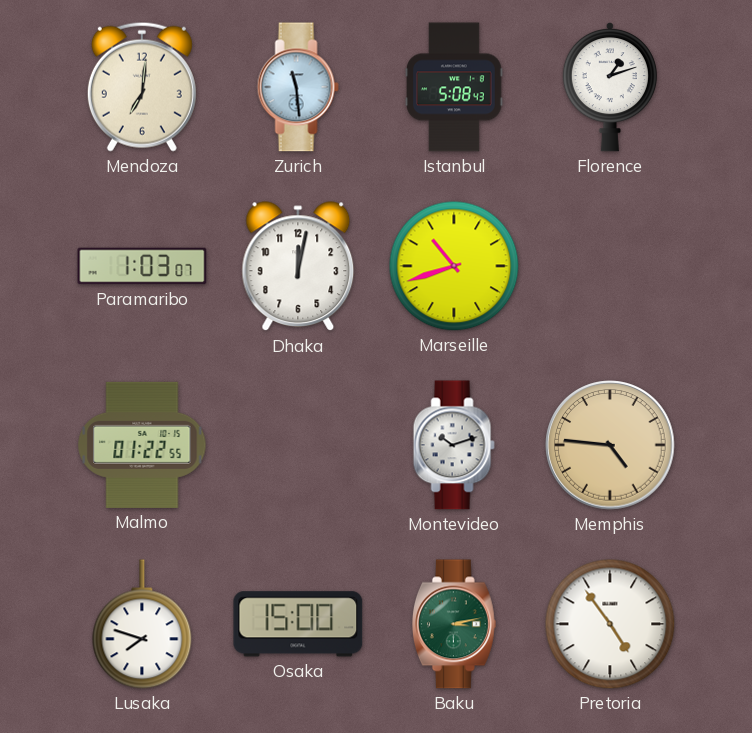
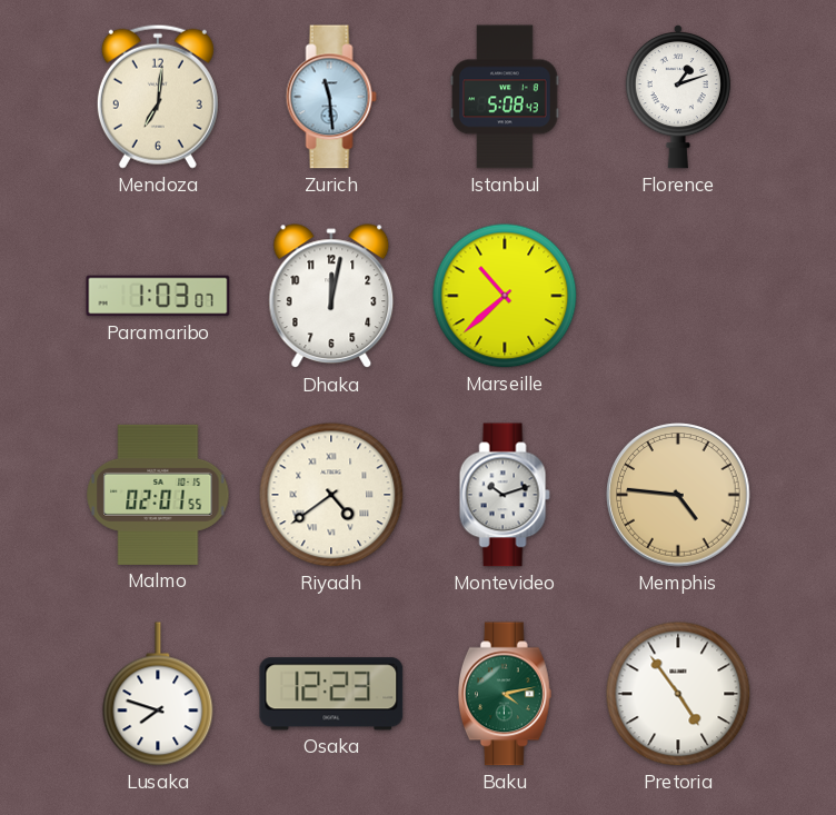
Marseille: 10:42 -> 10:38
Malmo: 01:22 -> 02:01
Riyadh: none -> 4:39
Osaka: 15:00 -> 12:23
Baku: 3:13 -> 4:13
